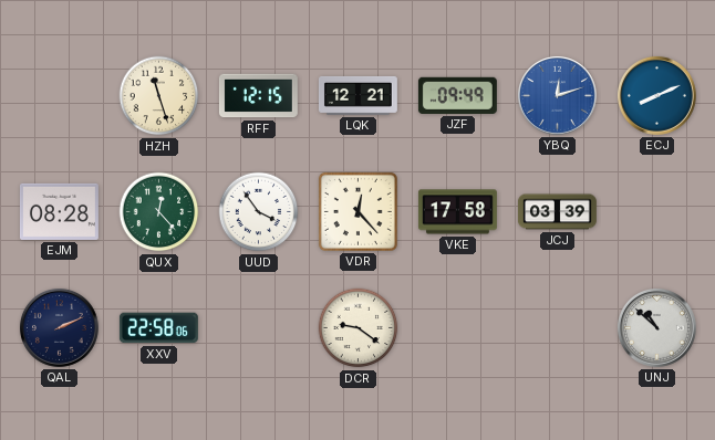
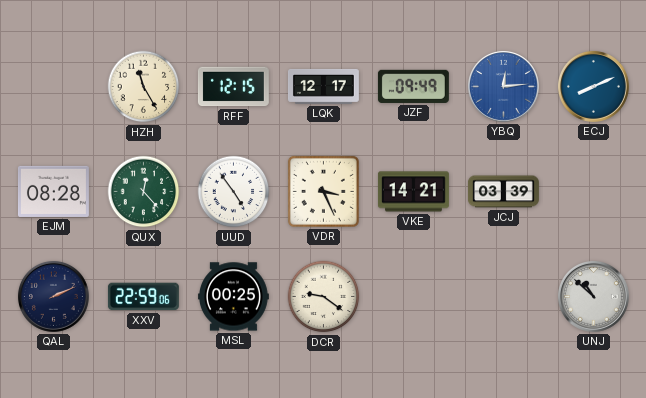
HZH: 11:27 -> 11:25
LQK: 12:21 -> 12:17
YBQ: 12:12 -> 12:14
UUD: 3:54 -> 4:54
VDR: 12:23 -> 3:26
VKE: 17:58 -> 14:21
XXV: 22:58 -> 22:59
MSL: none -> 00:25
